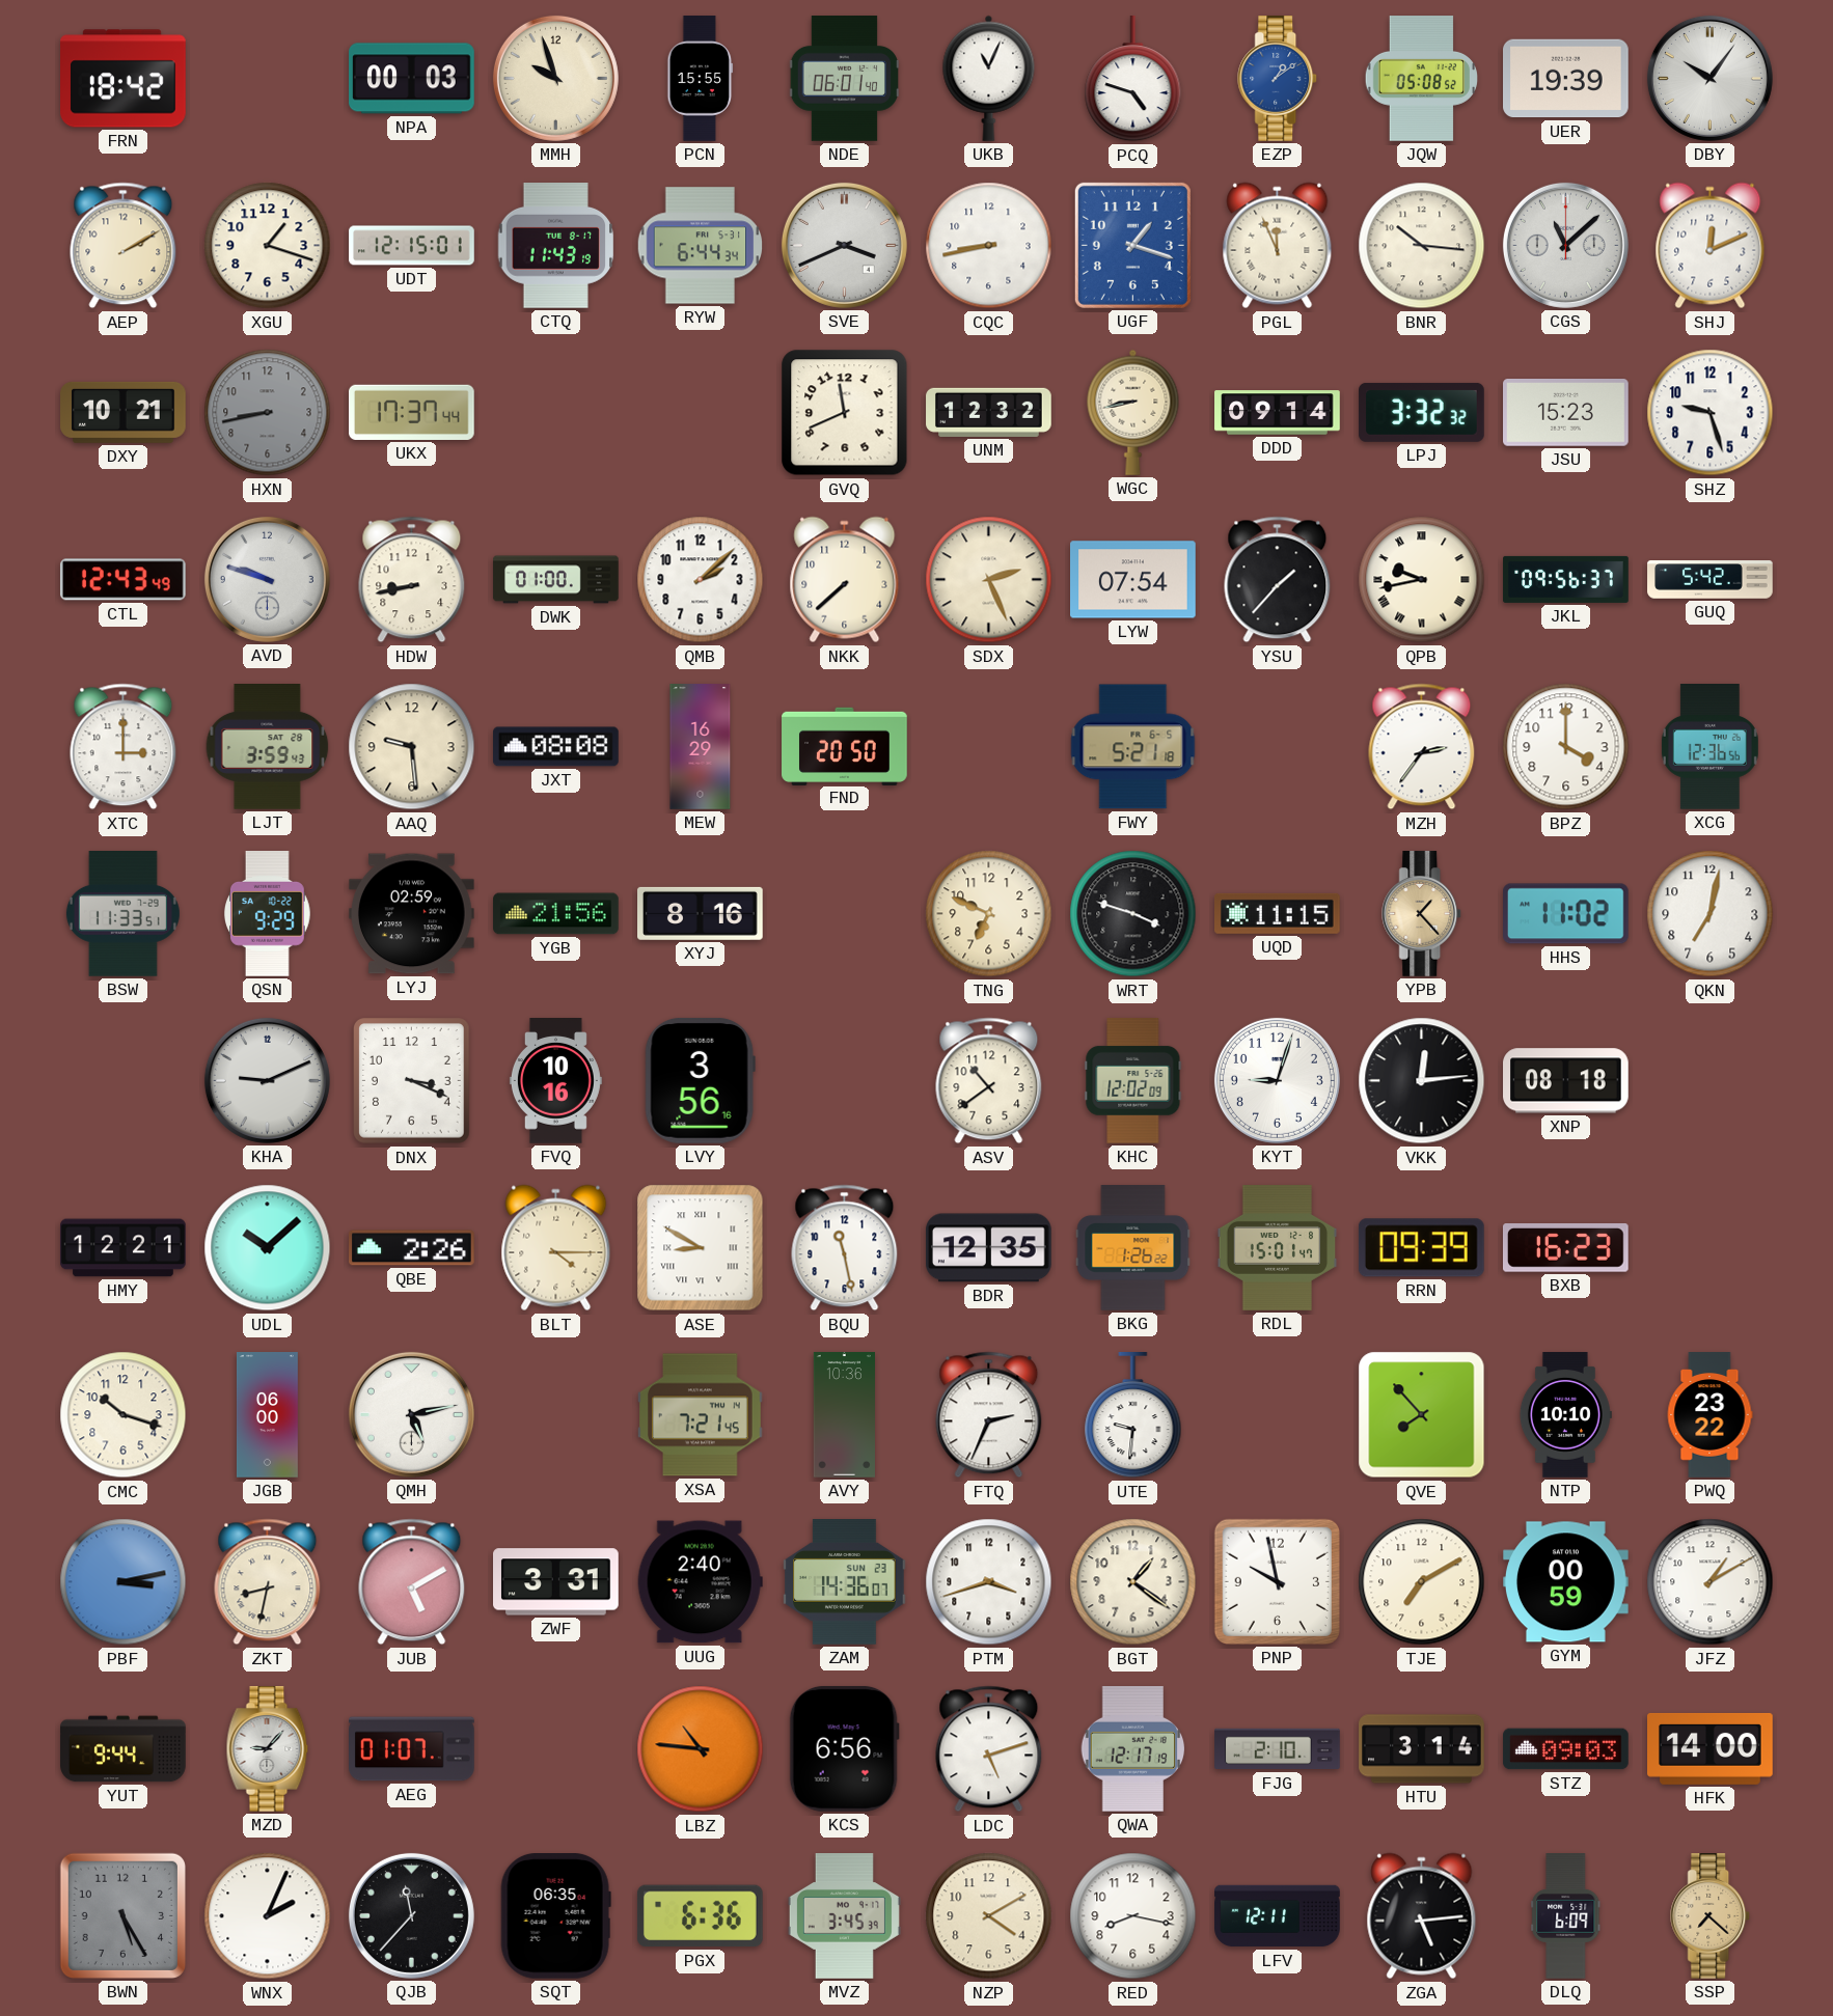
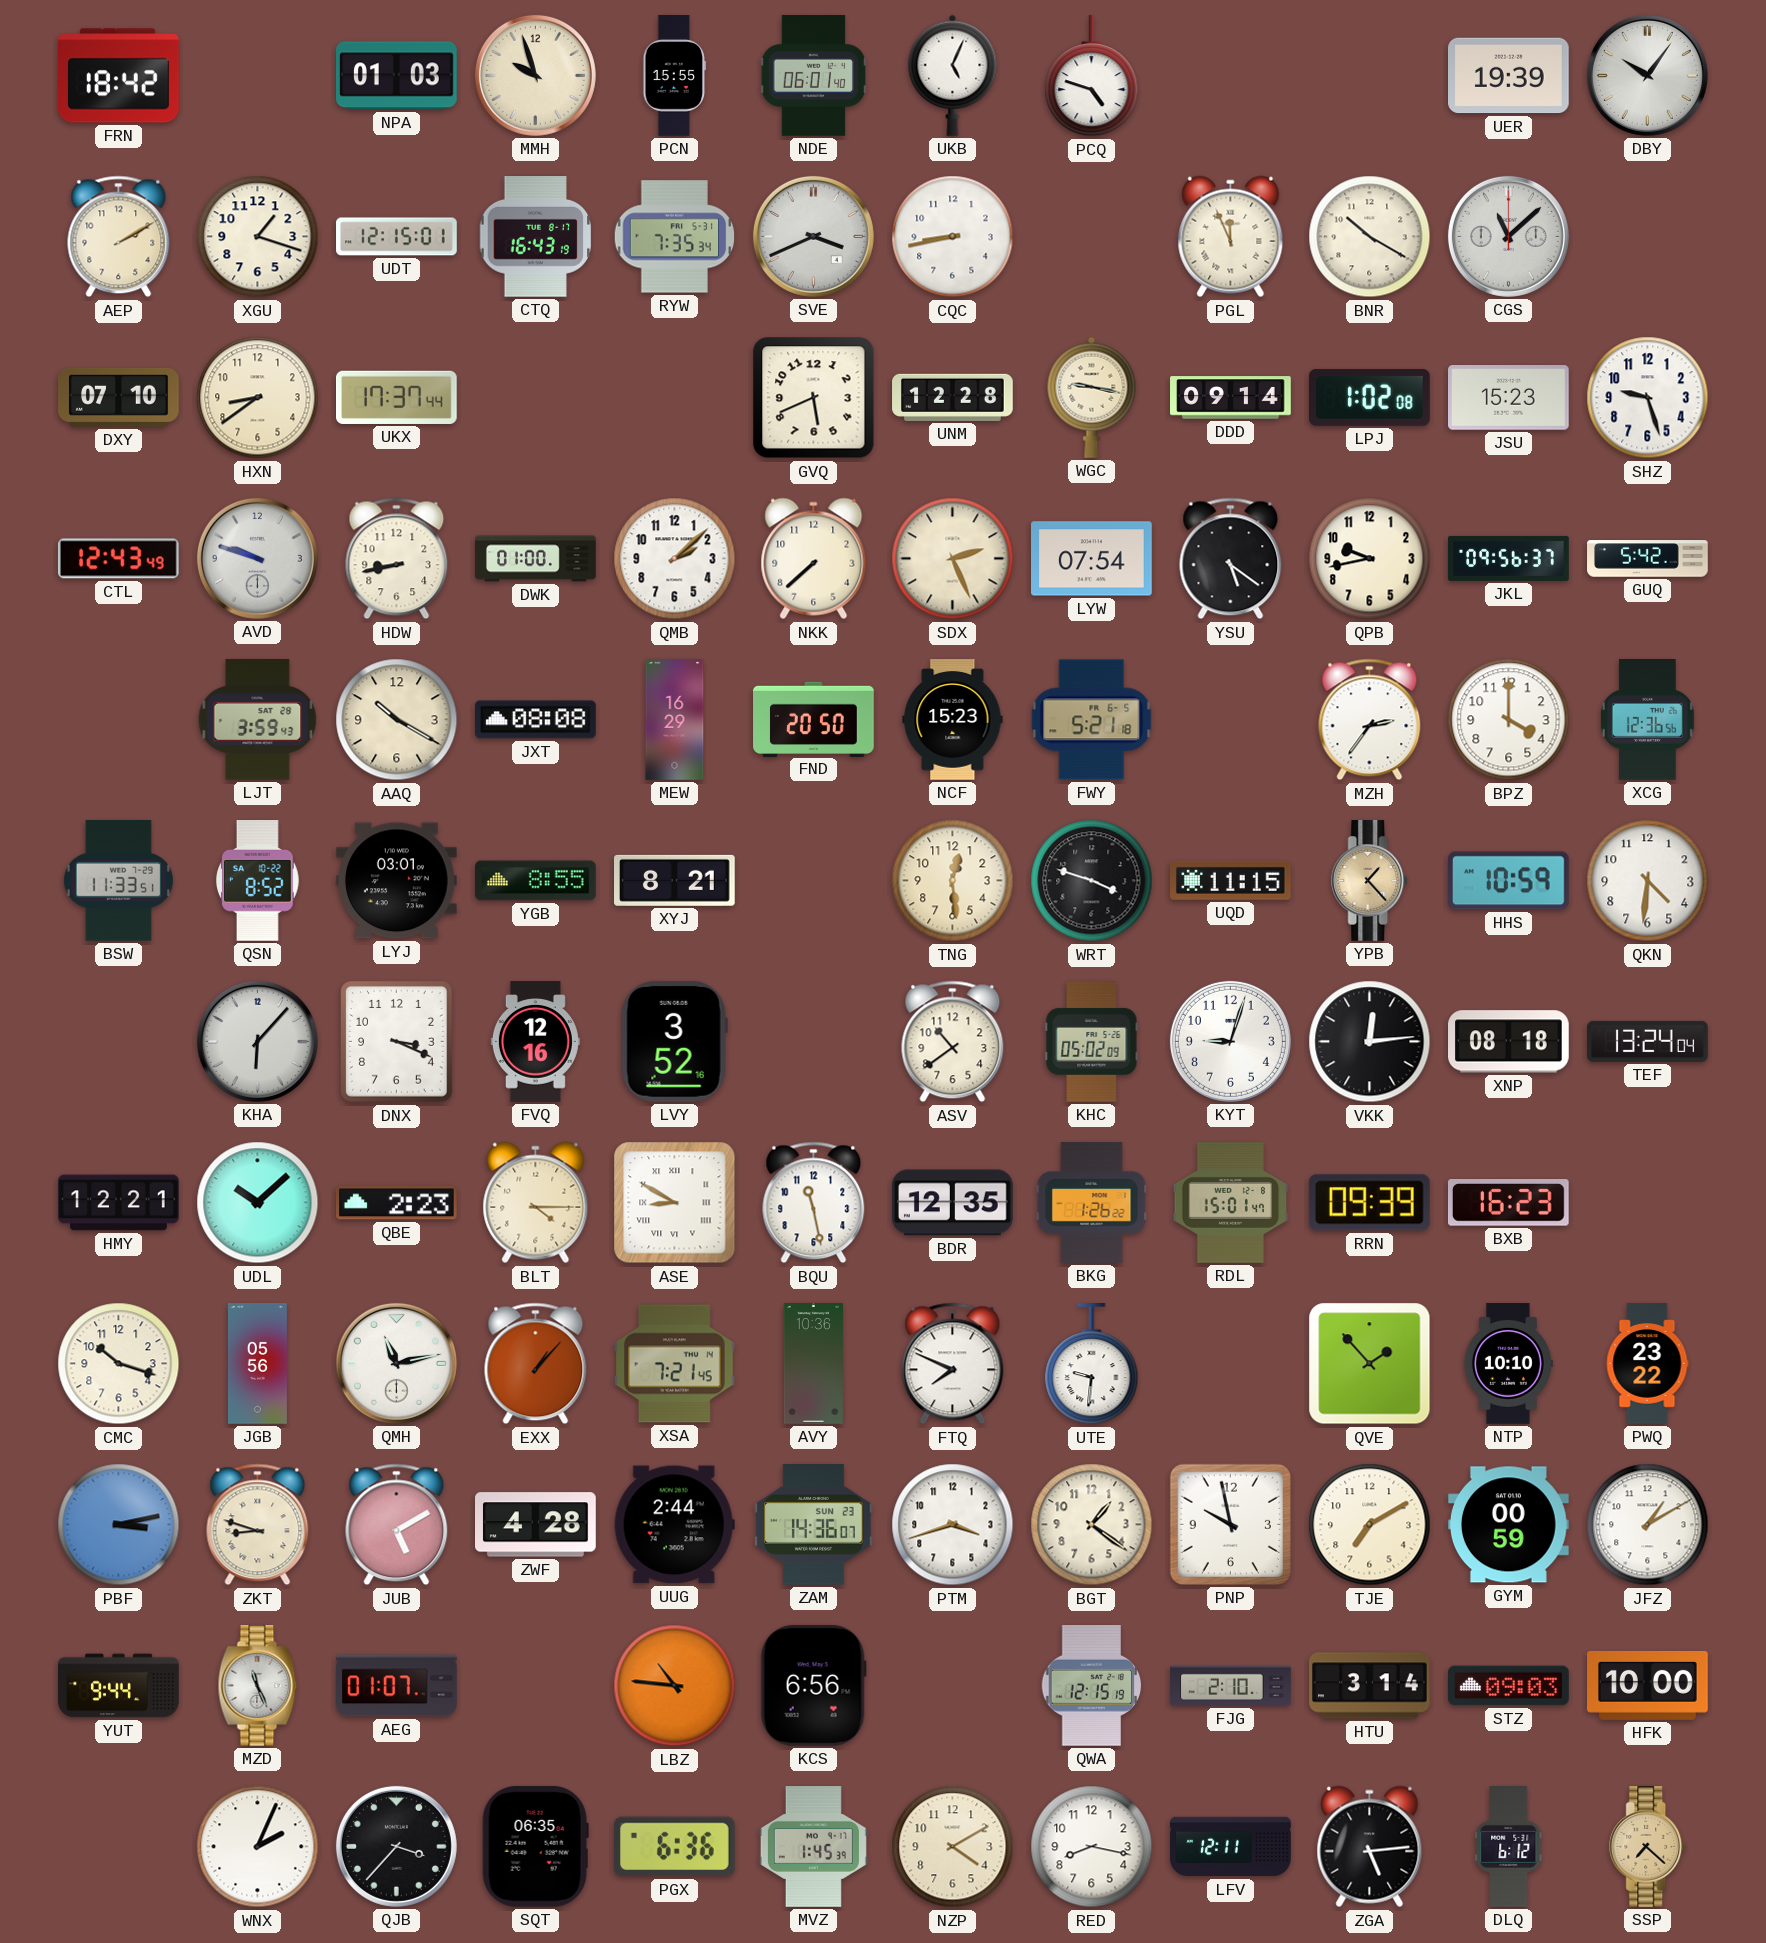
NPA: 00:03 -> 01:03
UKB: 11:04 -> 5:04
EZP: 1:09 -> none
JQW: 05:08 -> none
CTQ: 11:43 -> 16:43
RYW: 6:44 -> 7:35
UGF: 1:18 -> none
BNR: 10:16 -> 10:20
SHJ: 12:11 -> none
DXY: 10:21 -> 07:10
HXN: 8:43 -> 8:39
HXN dial: grey -> cream
GVQ: 11:41 -> 5:41
UNM: 12:32 -> 12:28
WGC: 8:43 -> 9:17
LPJ: 3:32 -> 1:02
YSU: 1:37 -> 5:21
QPB numerals: Roman -> Arabic
XTC: 3:00 -> none
AAQ: 9:29 -> 10:20
NCF: none -> 15:23
QSN: 9:29 -> 8:52
LYJ: 02:59 -> 03:01
YGB: 21:56 -> 8:55
XYJ: 8:16 -> 8:21
TNG: 6:49 -> 12:29
HHS: 11:02 -> 10:59
QKN: 7:02 -> 4:31
KHA: 9:11 -> 6:07
FVQ: 10:16 -> 12:16
LVY: 3:56 -> 3:52
KHC: 12:02 -> 05:02
TEF: none -> 13:24
QBE: 2:26 -> 2:23
JGB: 06:00 -> 05:56
QMH: 5:13 -> 11:13
EXX: none -> 1:07
FTQ: 2:34 -> 7:49
QVE: 7:53 -> 1:53
ZKT: 8:32 -> 8:48
ZWF: 3:31 -> 4:28
UUG: 2:40 -> 2:44
MZD: 9:07 -> 11:26
LDC: 5:12 -> none
QWA: 12:17 -> 12:15
HFK: 14:00 -> 10:00
BWN: 5:25 -> none
QJB: 11:37 -> 3:37
MVZ: 3:45 -> 1:45
DLQ: 6:09 -> 6:12
